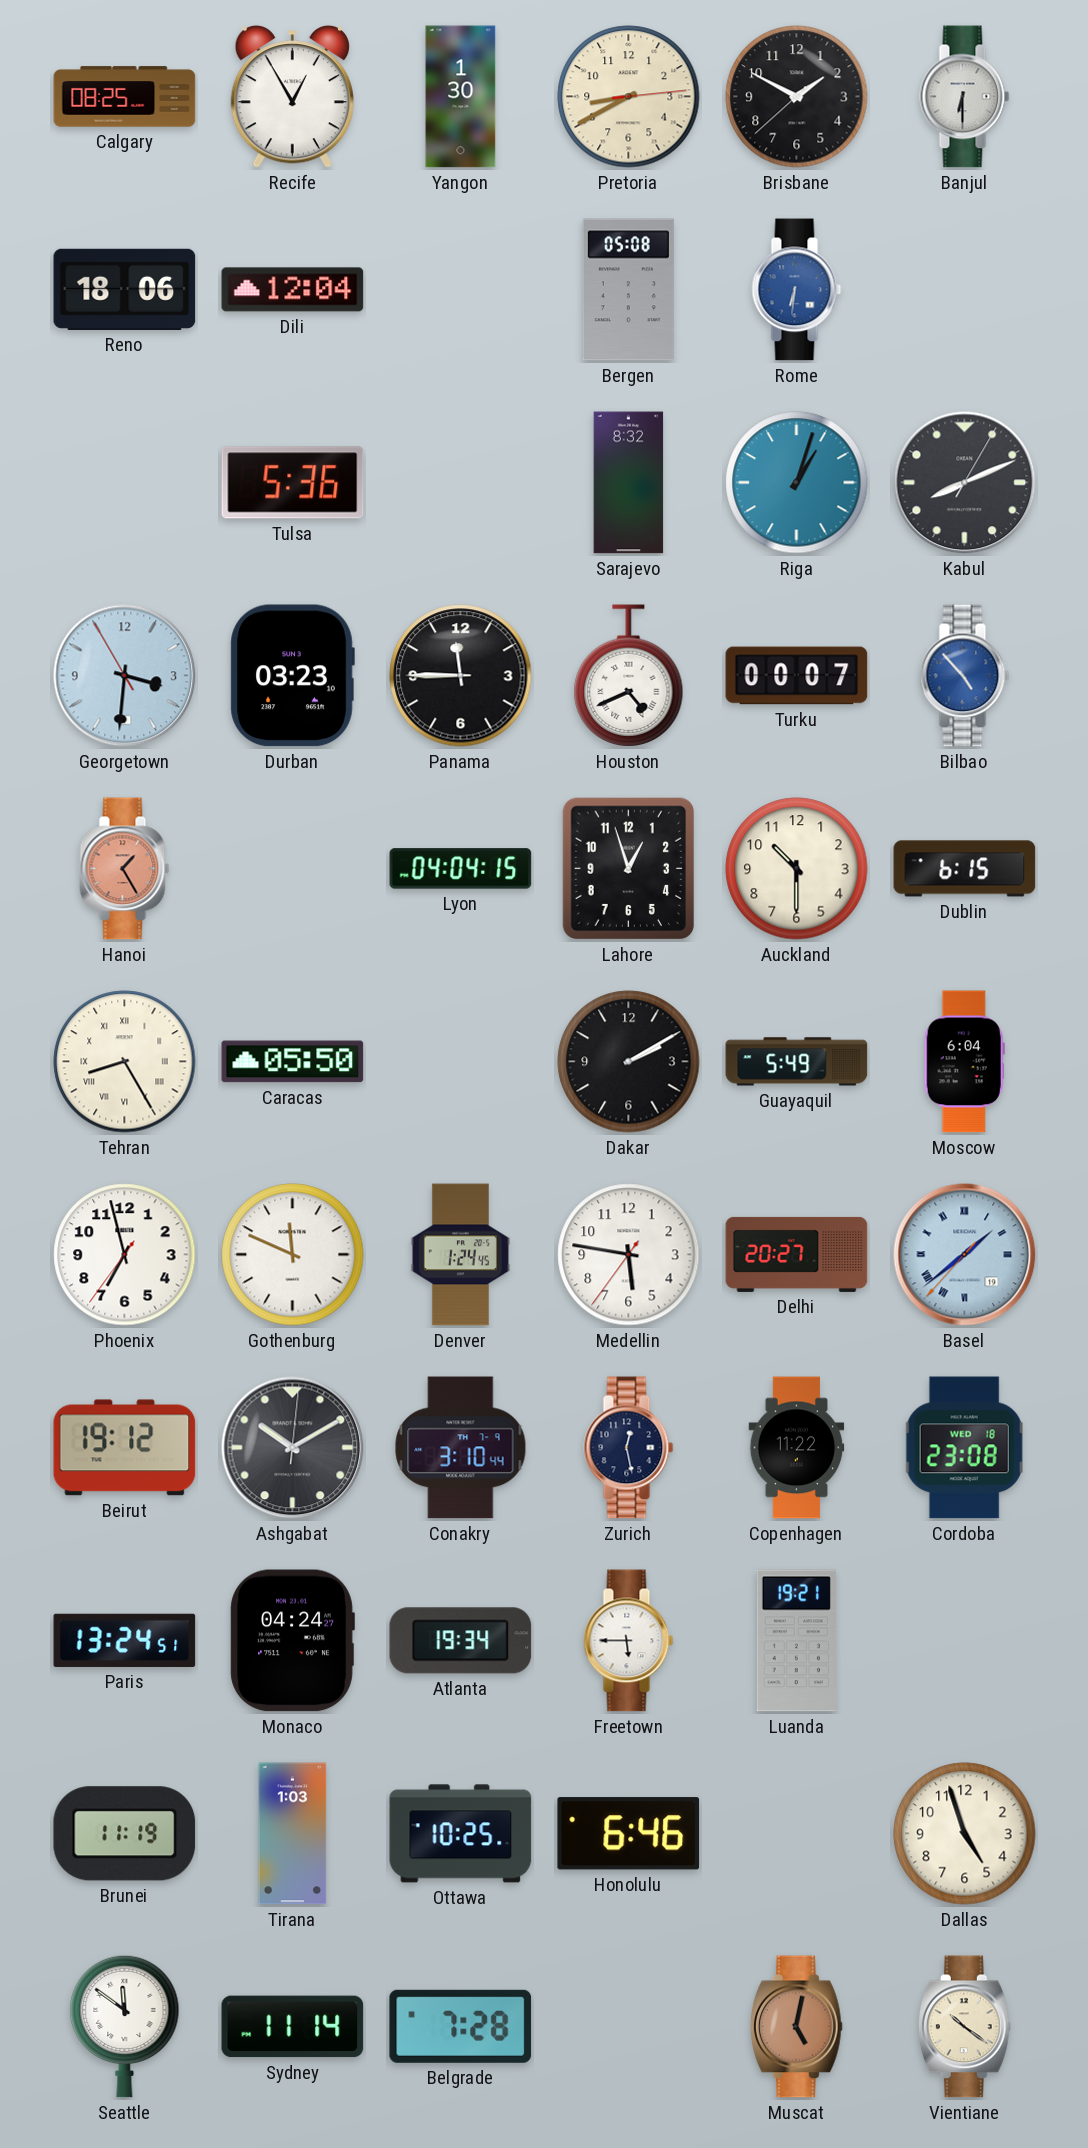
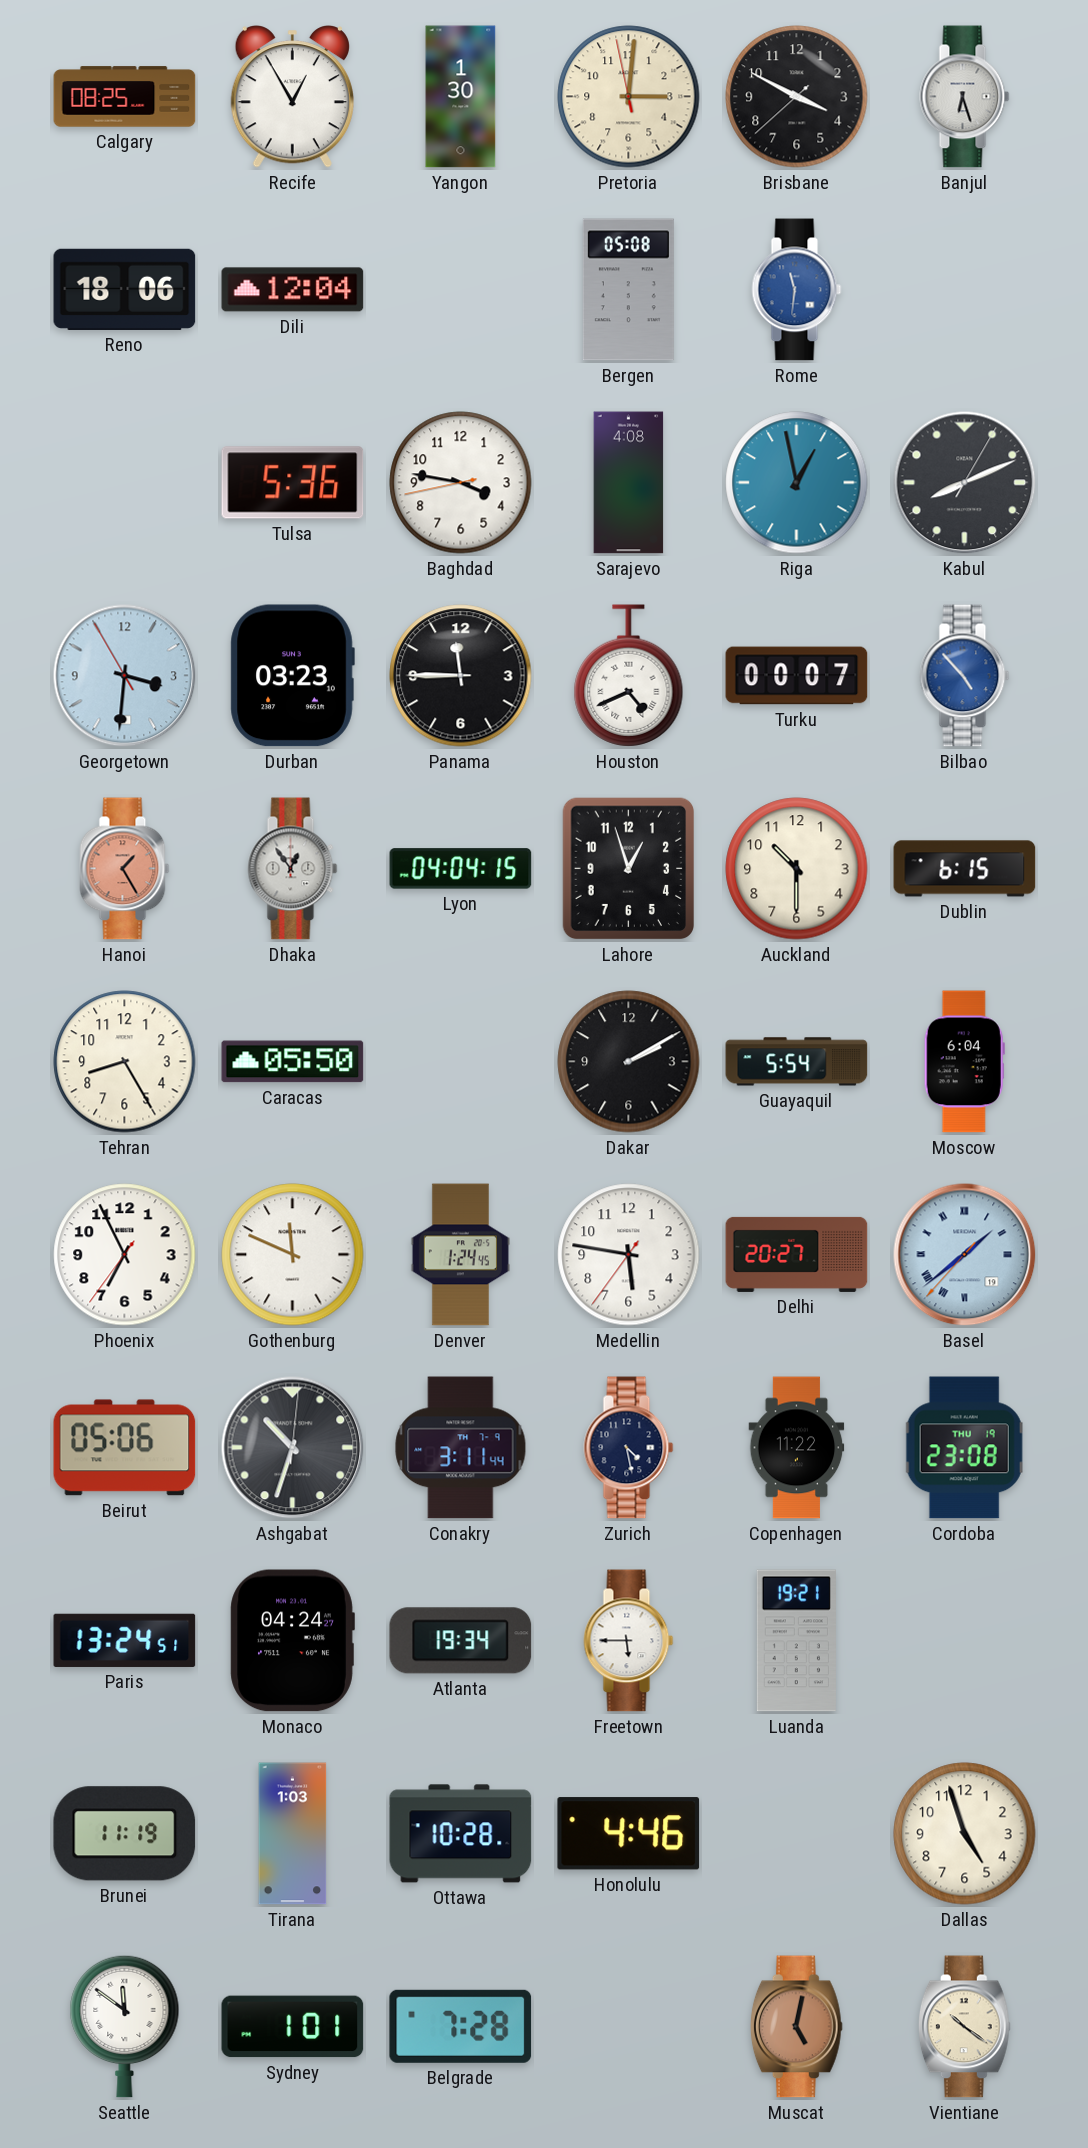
Pretoria: 8:40 -> 3:00
Brisbane: 1:49 -> 3:49
Banjul: 6:30 -> 6:27
Rome: 6:31 -> 11:31
Baghdad: none -> 3:46
Sarajevo: 8:32 -> 4:08
Riga: 1:03 -> 12:58
Dhaka: none -> 12:54
Tehran numerals: Roman -> Arabic
Guayaquil: 5:49 -> 5:54
Phoenix: 6:57 -> 6:55
Beirut: 19:12 -> 05:06
Ashgabat: 10:10 -> 10:33
Conakry: 3:10 -> 3:11
Zurich: 12:28 -> 4:28
Cordoba date: WED 18 -> THU 19
Ottawa: 10:25 -> 10:28
Honolulu: 6:46 -> 4:46
Sydney: 11:14 -> 1:01
